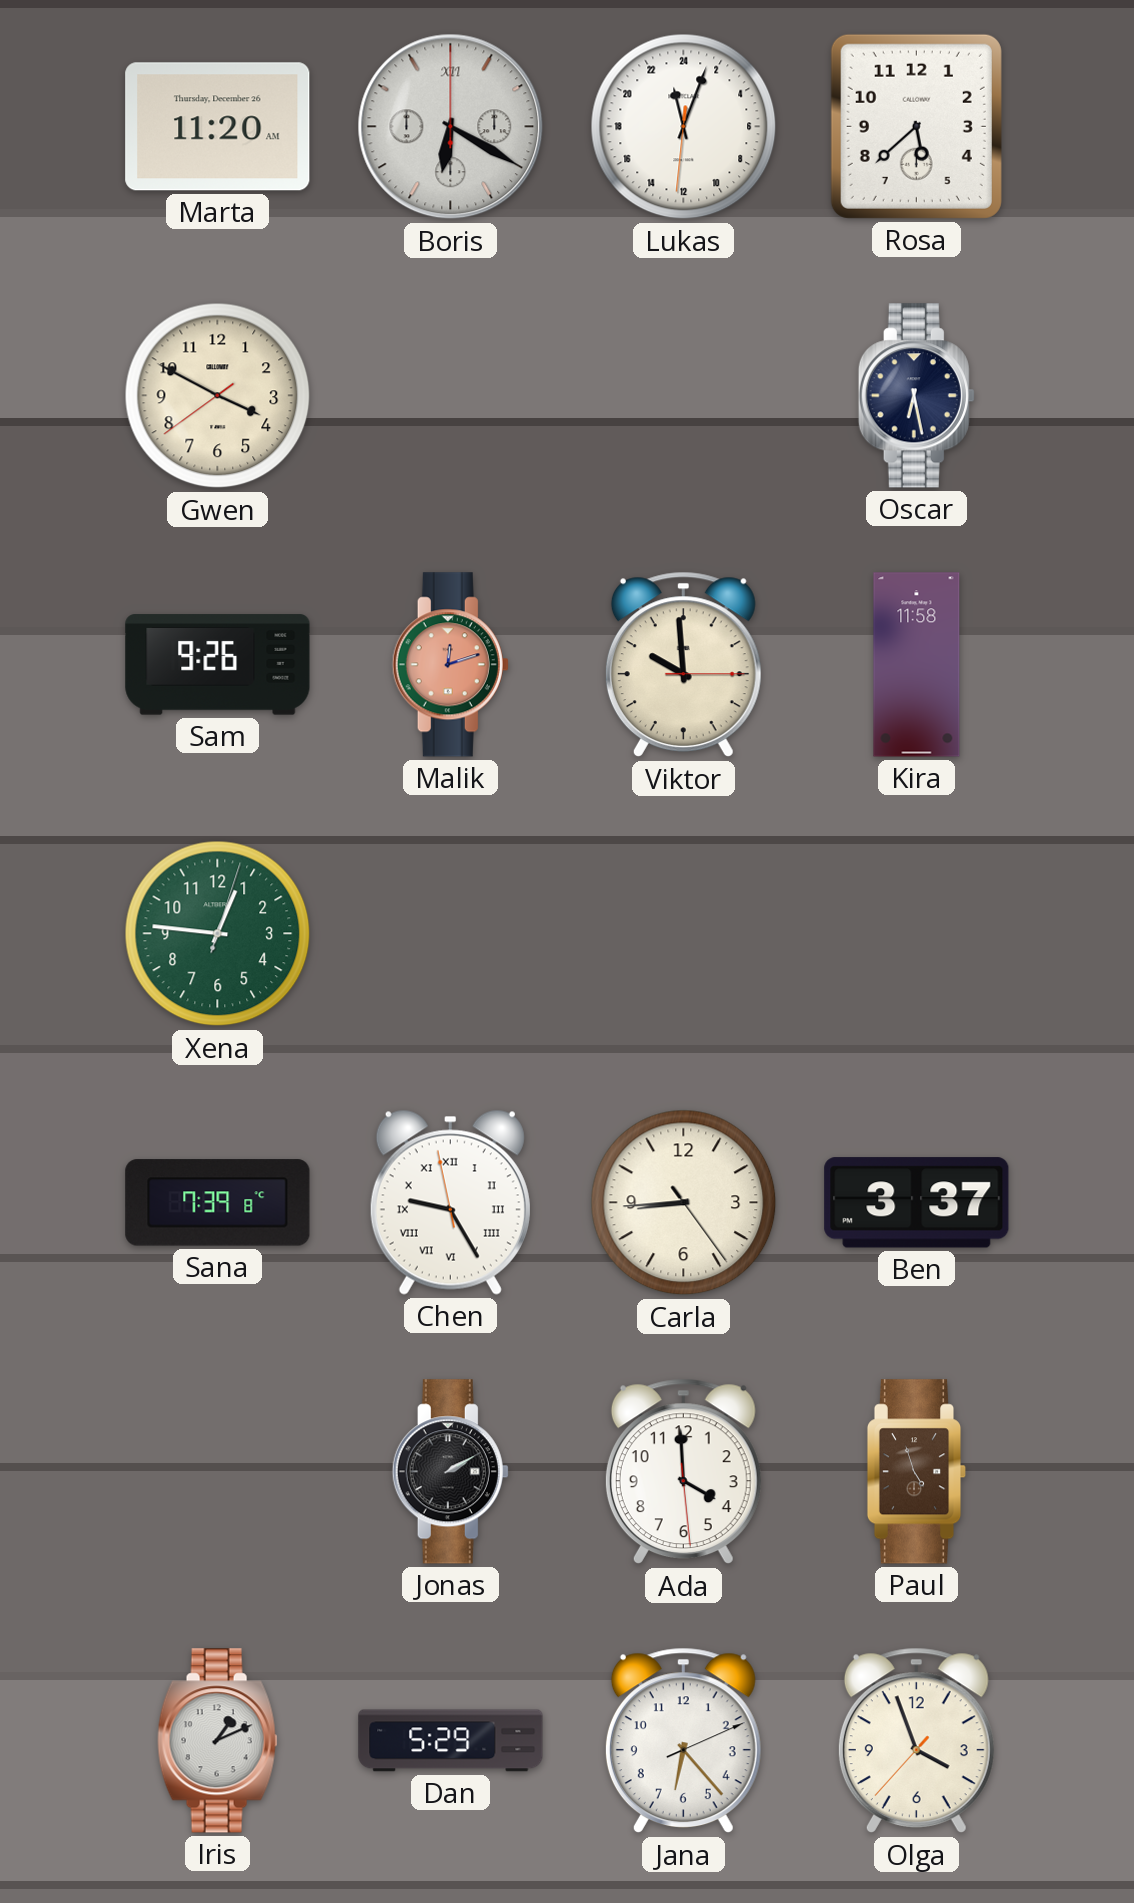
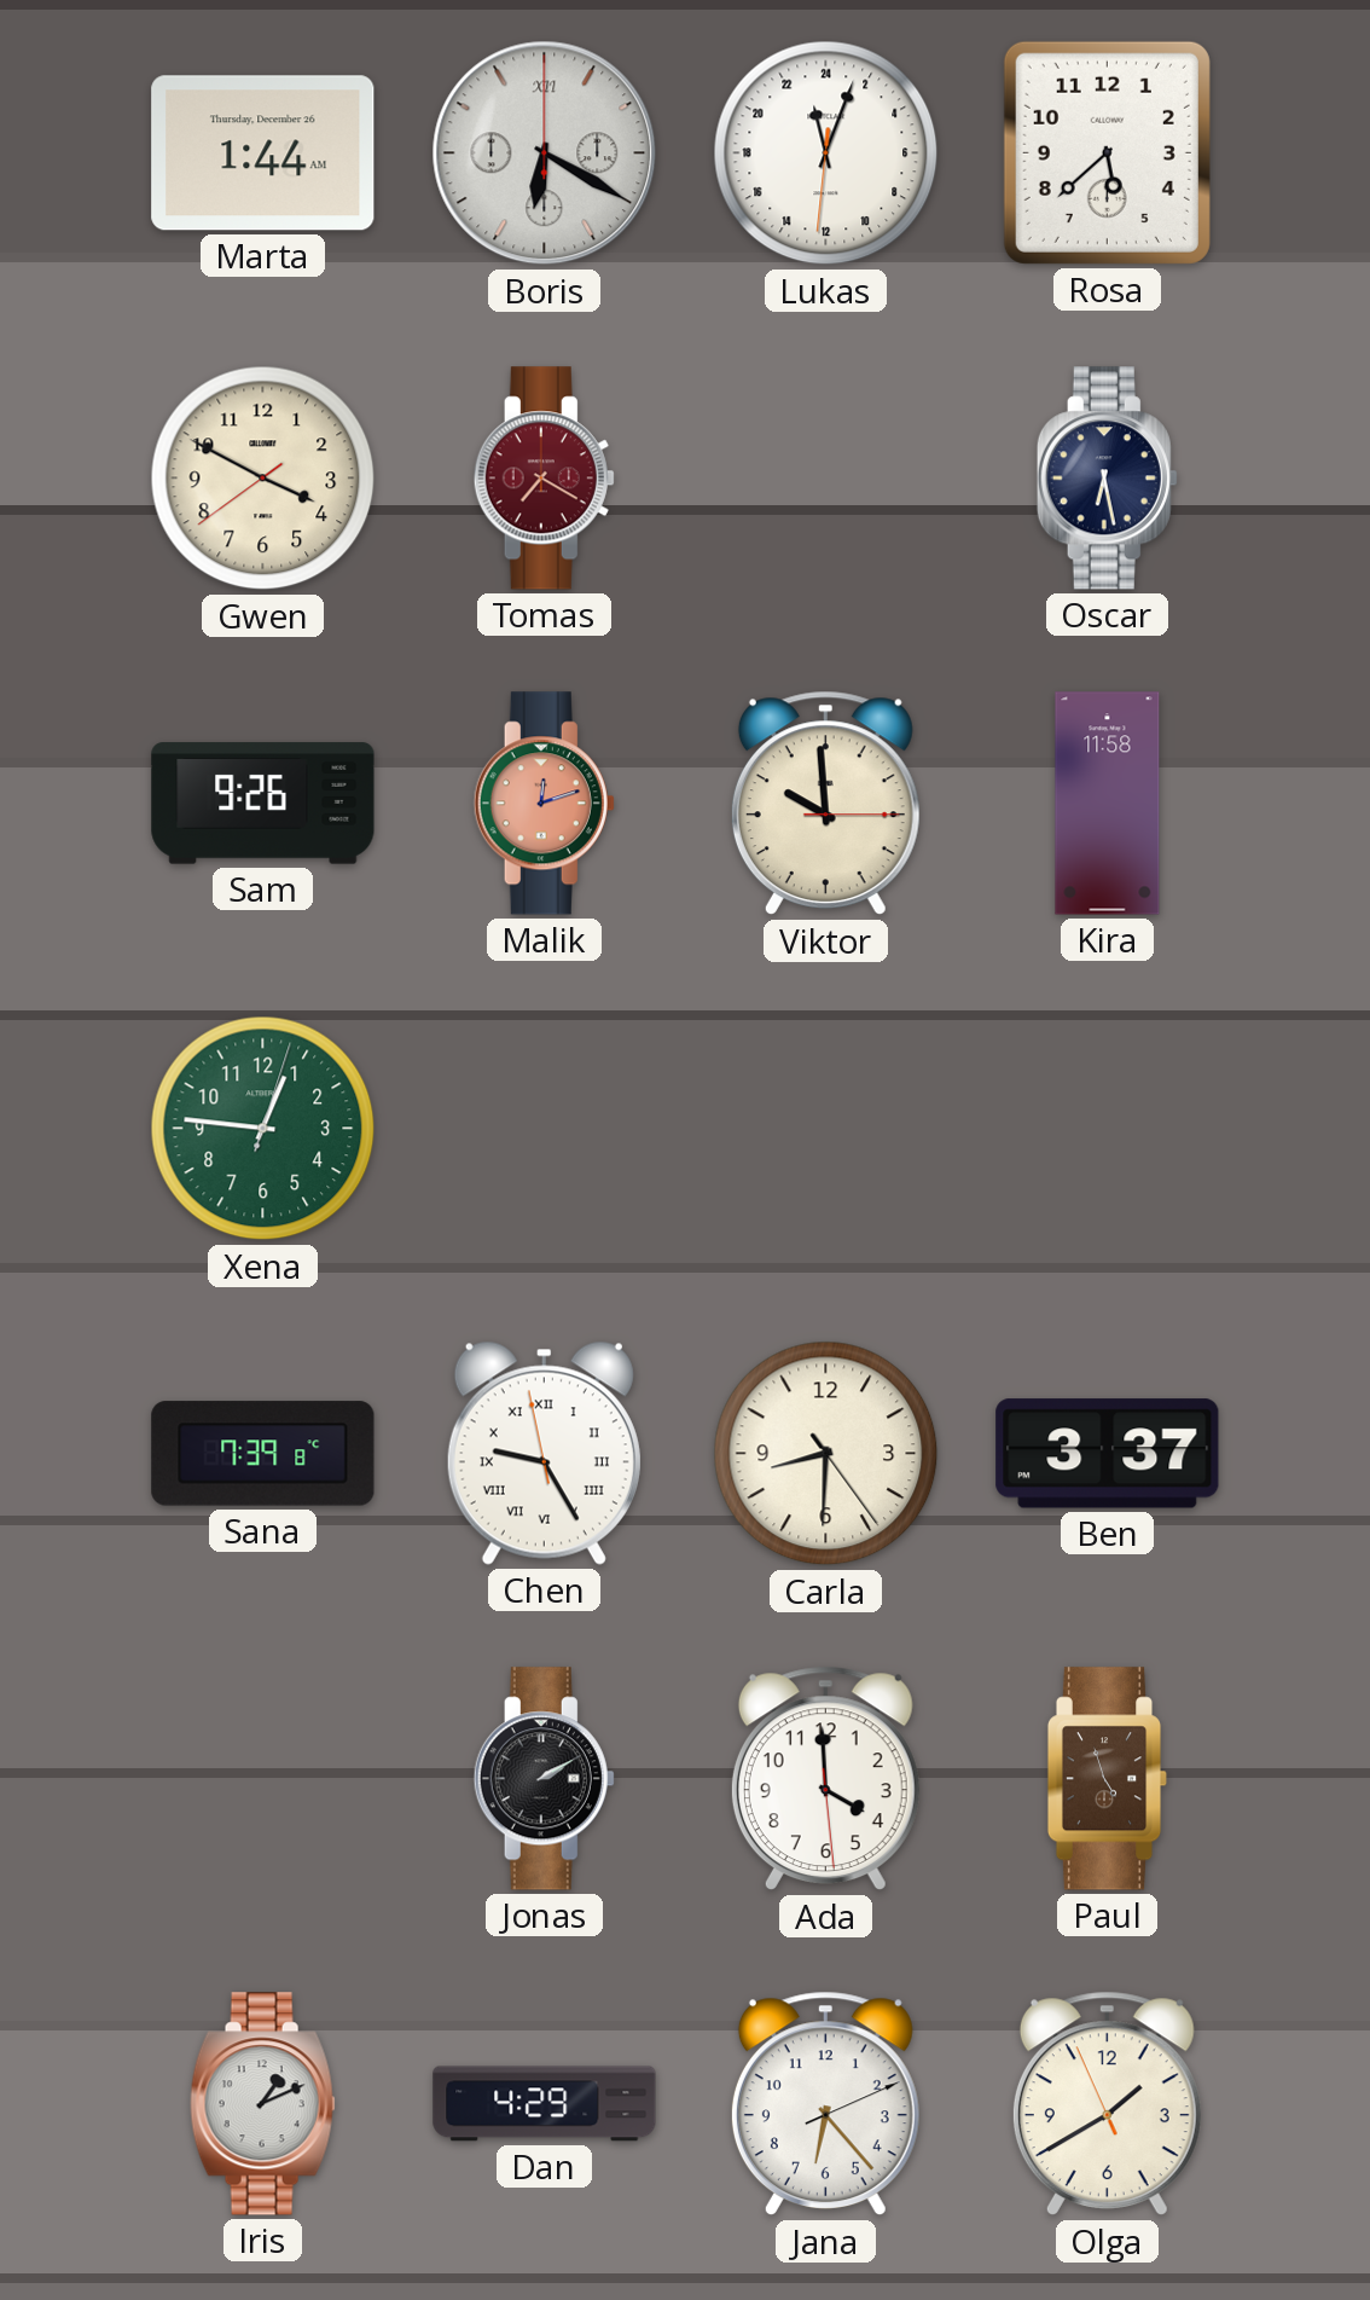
Marta: 11:20 -> 1:44
Tomas: none -> 7:20
Carla: 8:44 -> 8:30
Dan: 5:29 -> 4:29
Olga: 3:56 -> 1:39
